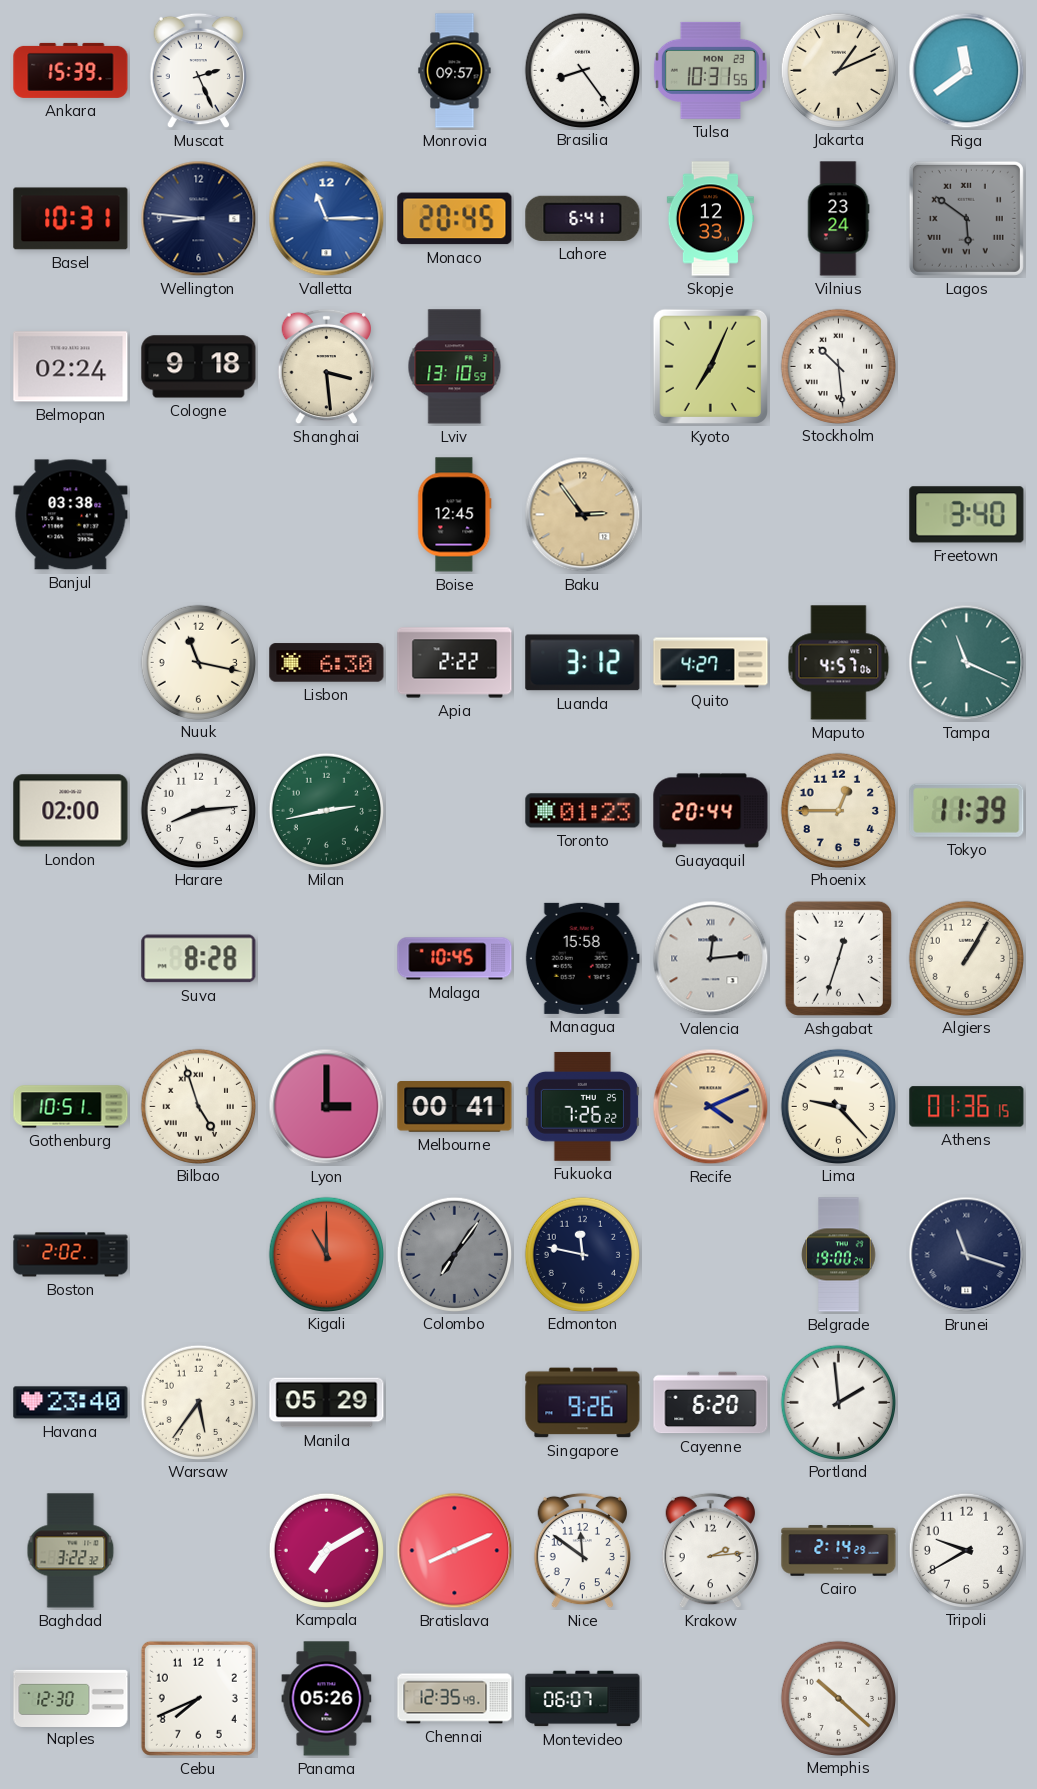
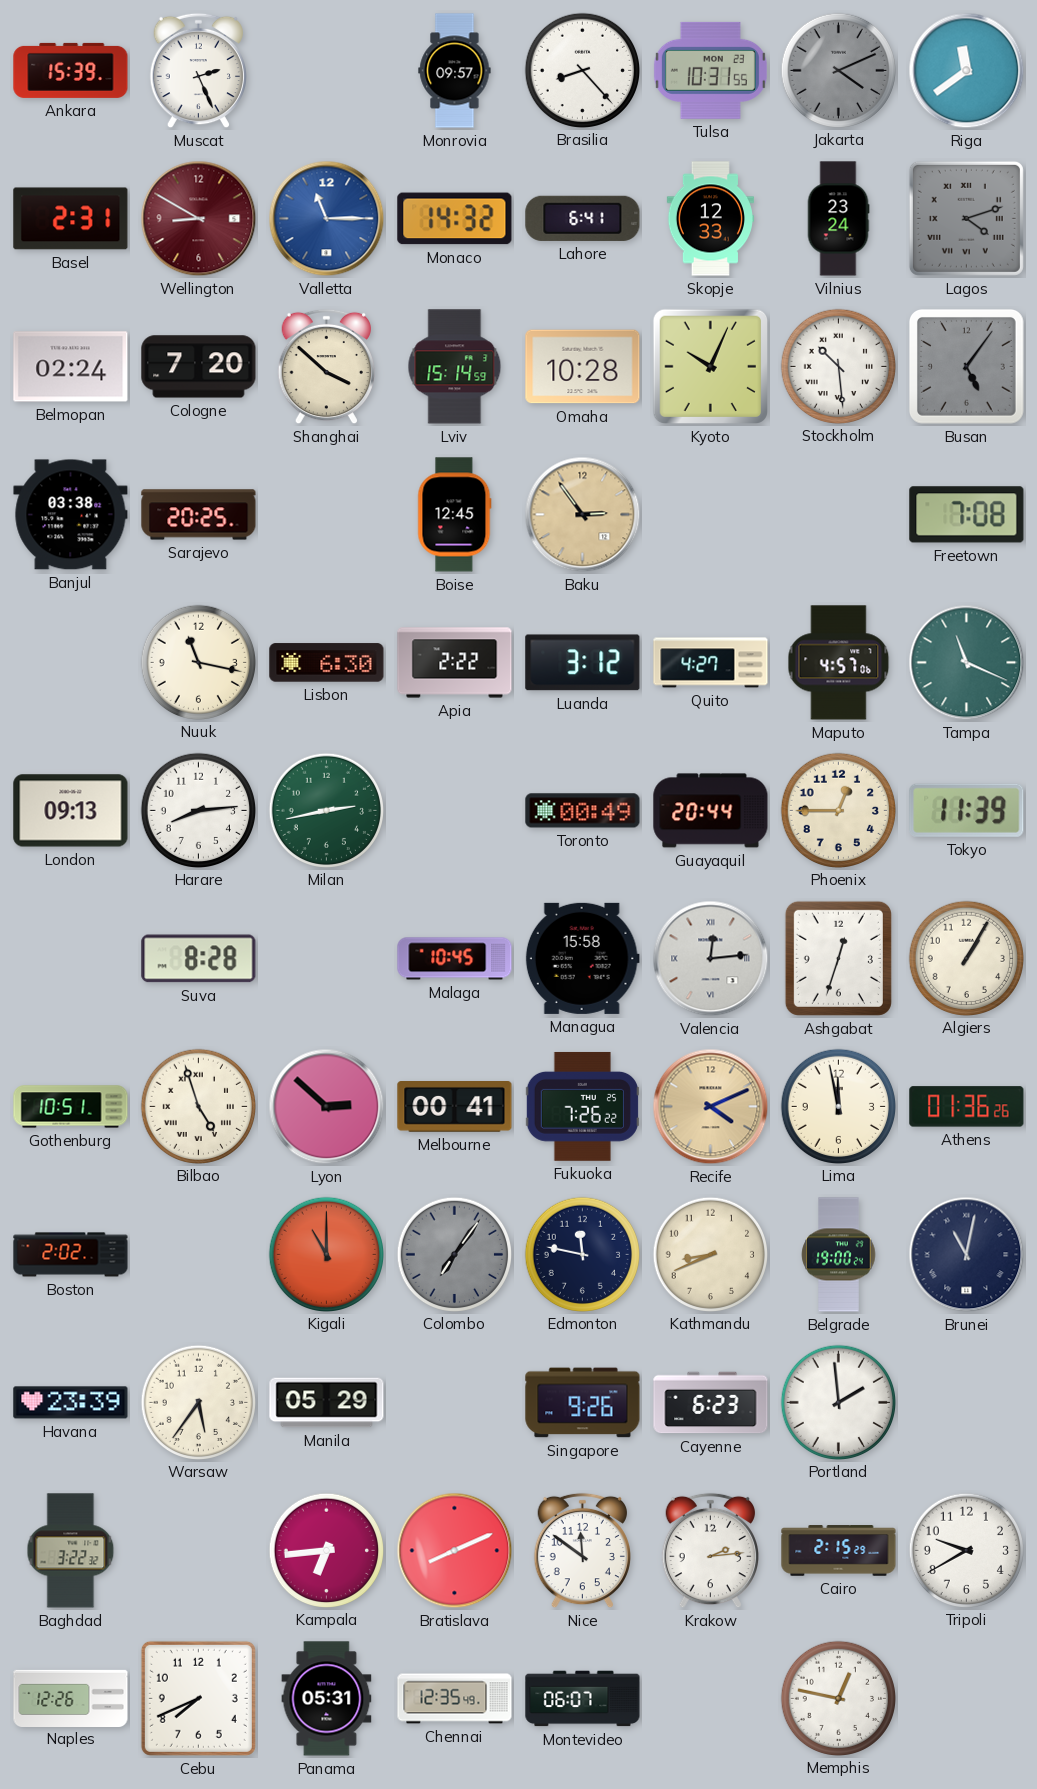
Brasilia: 8:24 -> 8:23
Jakarta: 1:11 -> 4:11
Jakarta dial: cream -> grey
Basel: 10:31 -> 2:31
Wellington: 8:46 -> 8:50
Wellington dial: navy -> burgundy
Monaco: 20:45 -> 14:32
Lagos: 5:51 -> 4:12
Cologne: 9:18 -> 7:20
Shanghai: 3:29 -> 3:52
Lviv: 13:10 -> 15:14
Omaha: none -> 10:28
Kyoto: 7:04 -> 10:04
Busan: none -> 5:06
Sarajevo: none -> 20:25
Freetown: 3:40 -> 7:08
London: 02:00 -> 09:13
Toronto: 01:23 -> 00:49
Lyon: 3:00 -> 2:52
Lima: 9:23 -> 11:58
Athens: 01:36:15 -> 01:36:26
Kathmandu: none -> 8:41
Brunei: 11:18 -> 11:02
Havana: 23:40 -> 23:39
Cayenne: 6:20 -> 6:23
Kampala: 7:10 -> 6:44
Cairo: 2:14 -> 2:15
Naples: 12:30 -> 12:26
Panama: 05:26 -> 05:31
Memphis: 10:22 -> 12:47
